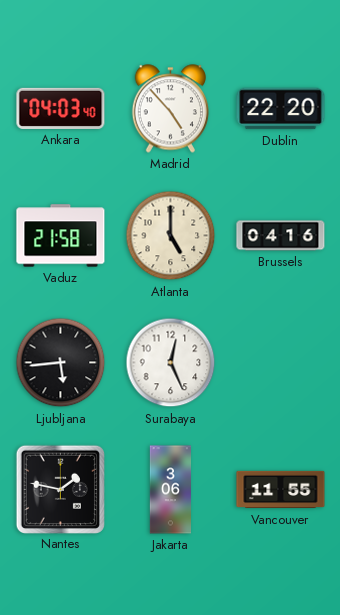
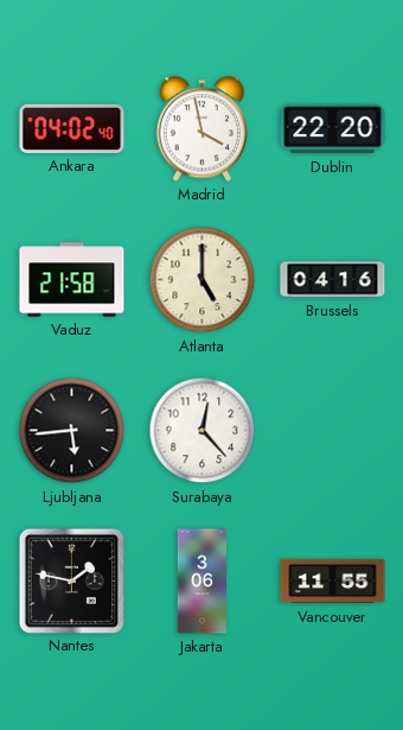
Ankara: 04:03 -> 04:02
Madrid: 4:53 -> 3:58
Surabaya: 12:26 -> 12:23
